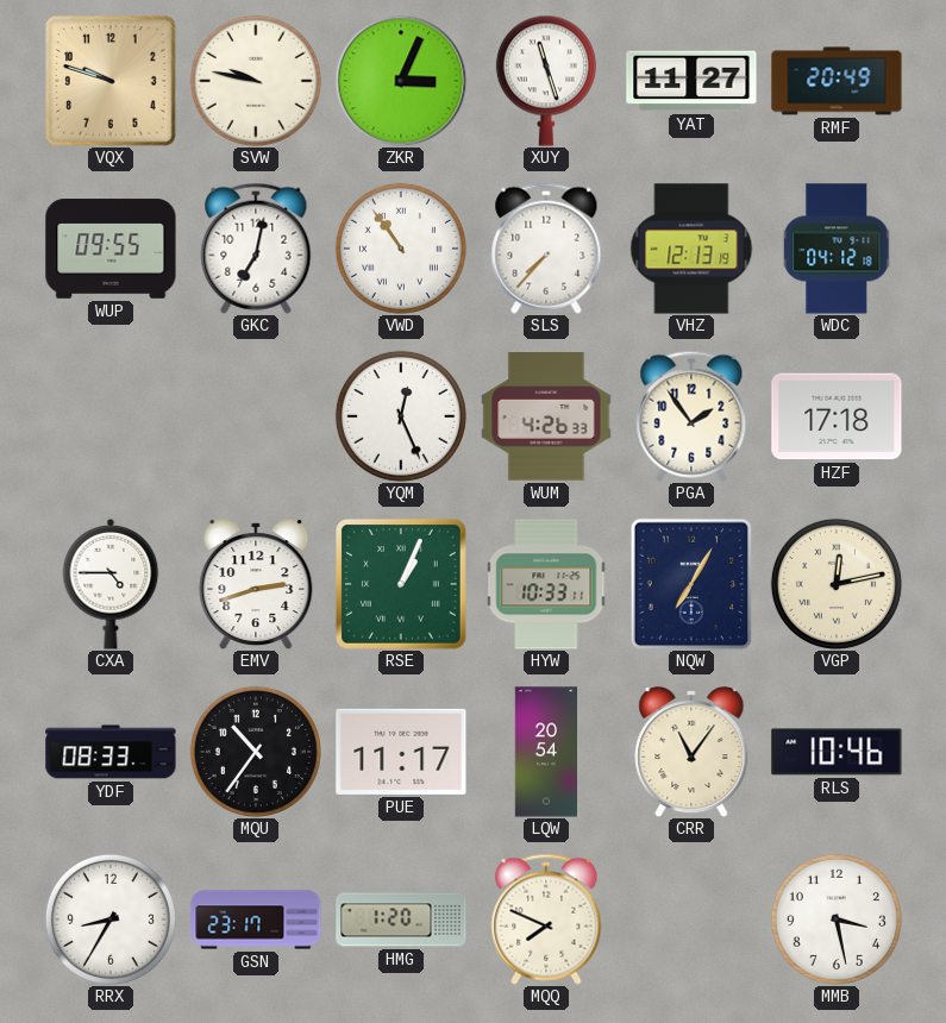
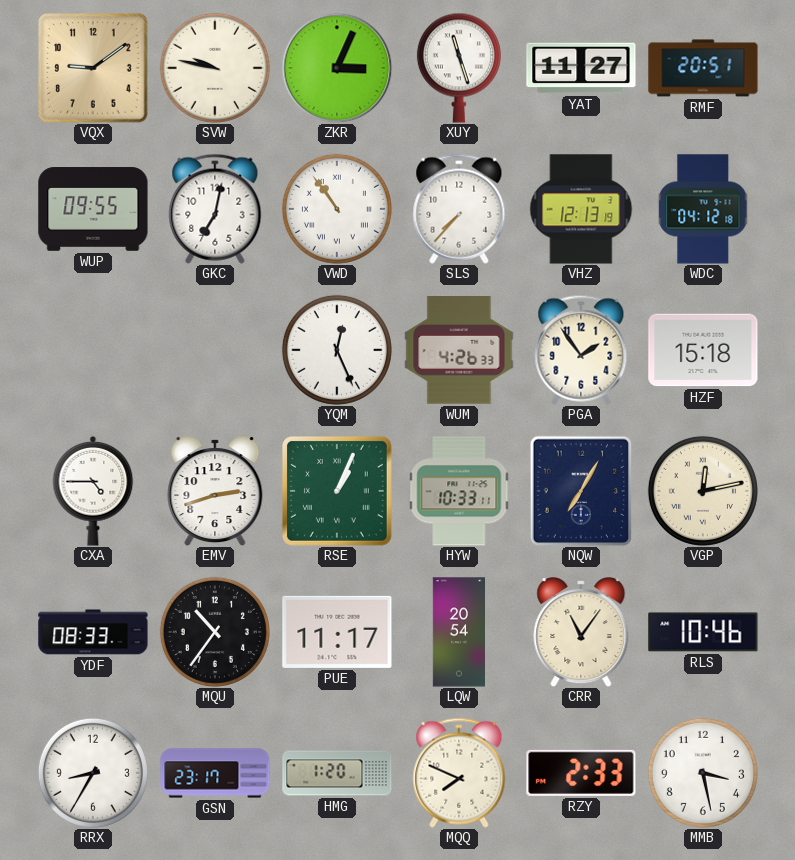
VQX: 9:48 -> 9:09
RMF: 20:49 -> 20:51
HZF: 17:18 -> 15:18
RZY: none -> 2:33
